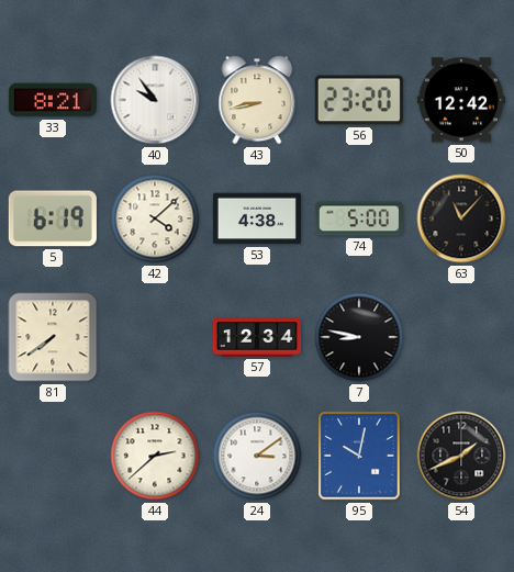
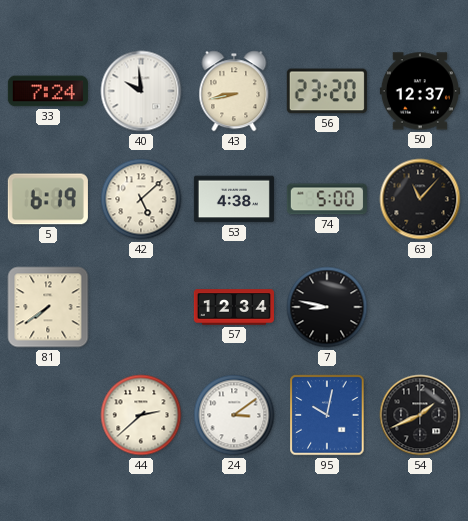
33: 8:21 -> 7:24
40: 9:54 -> 9:59
50: 12:42 -> 12:37
42: 4:08 -> 5:08
